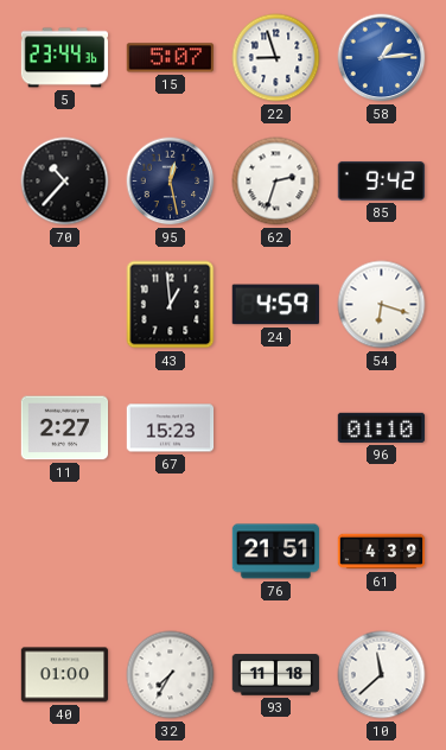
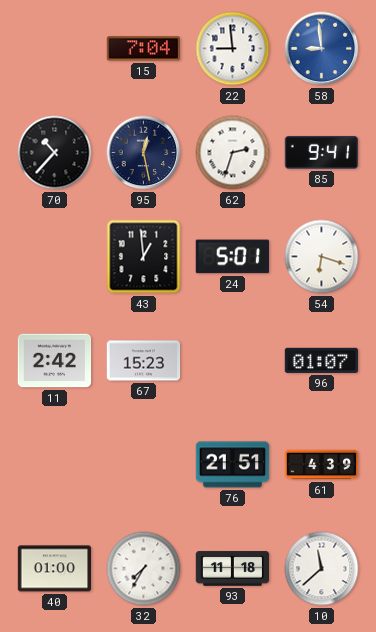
5: 23:44 -> none
15: 5:07 -> 7:04
22: 8:57 -> 8:59
58: 1:14 -> 8:59
85: 9:42 -> 9:41
24: 4:59 -> 5:01
11: 2:27 -> 2:42
96: 01:10 -> 01:07
